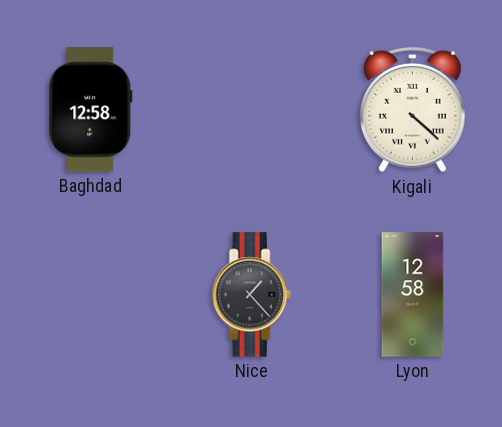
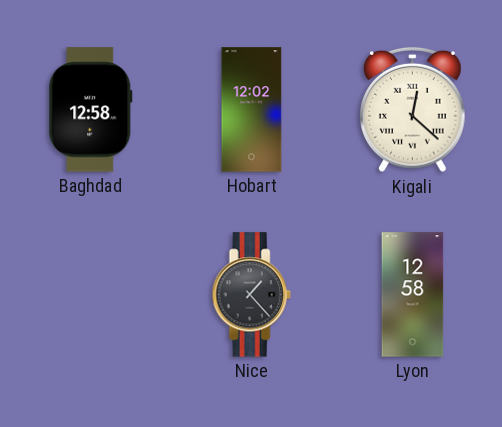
Hobart: none -> 12:02
Kigali: 4:22 -> 12:22
